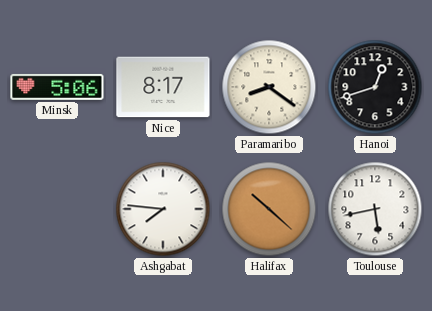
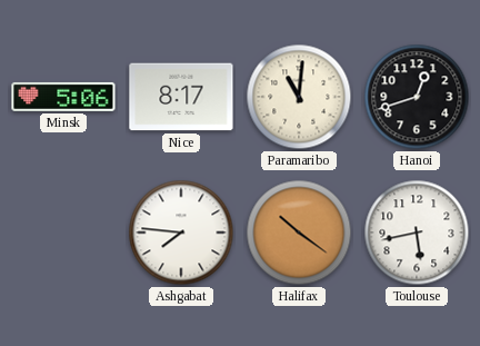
Paramaribo: 8:21 -> 11:01
Halifax: 10:22 -> 10:21
